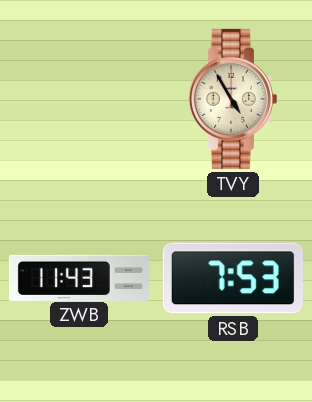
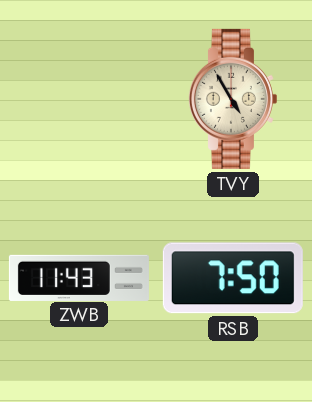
RSB: 7:53 -> 7:50
